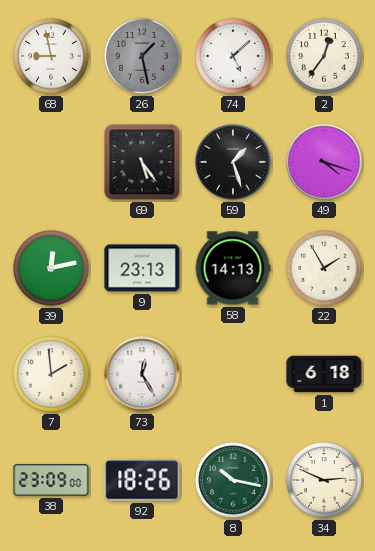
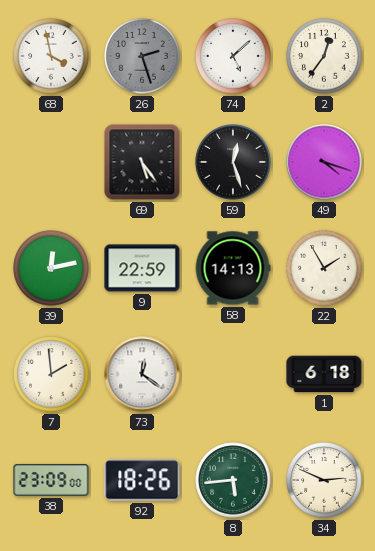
68: 8:58 -> 3:58
26: 1:28 -> 2:27
59: 1:27 -> 12:27
9: 23:13 -> 22:59
73: 12:25 -> 12:21
8: 10:17 -> 5:44
